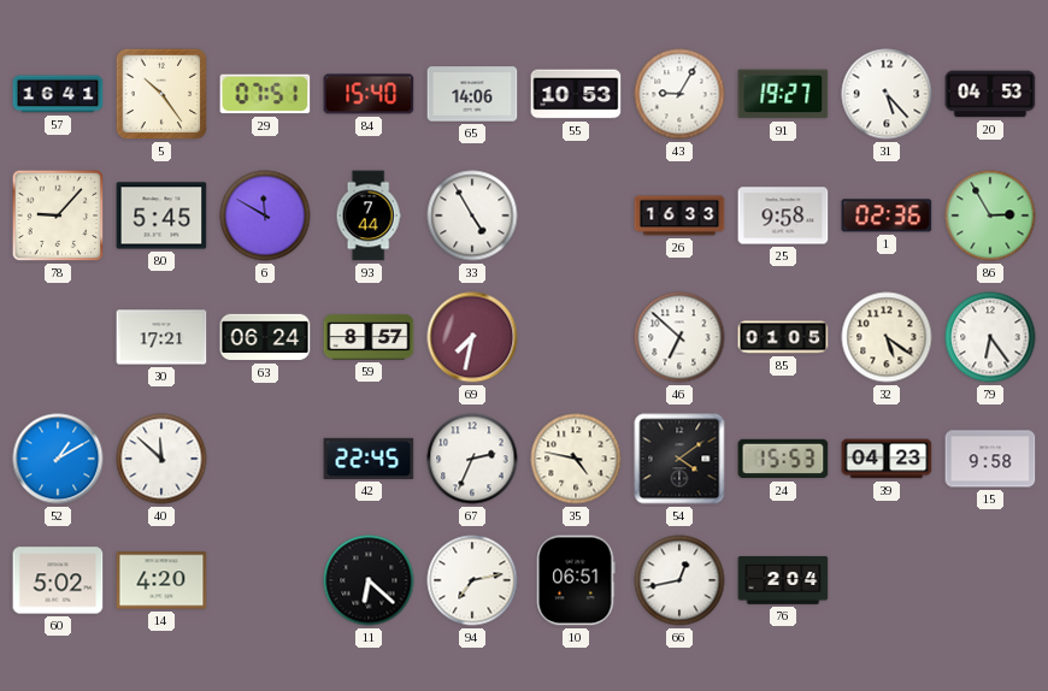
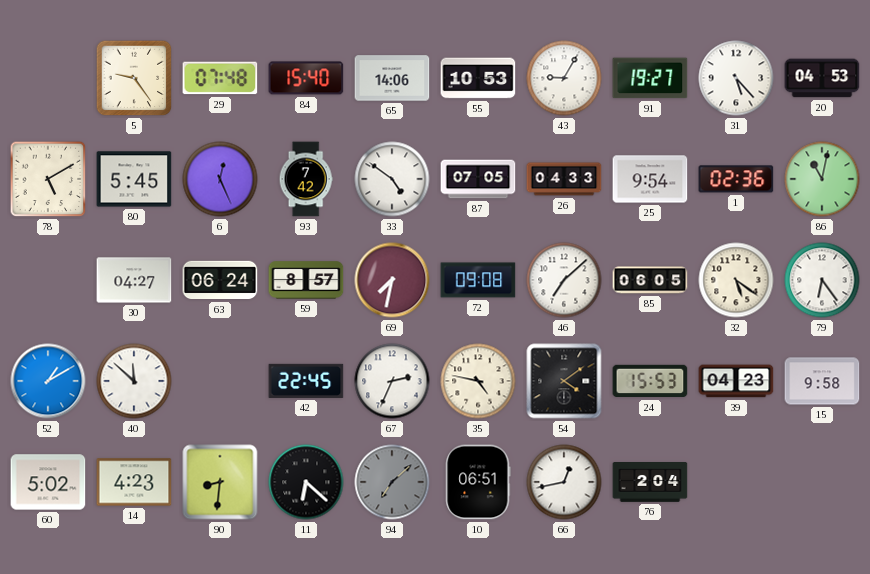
57: 16:41 -> none
5: 10:24 -> 9:24
29: 07:51 -> 07:48
78: 9:07 -> 5:10
6: 11:50 -> 12:26
93: 7:44 -> 7:42
33: 4:55 -> 4:51
87: none -> 07:05
26: 16:33 -> 04:33
25: 9:58 -> 9:54
86: 2:55 -> 11:02
30: 17:21 -> 04:27
72: none -> 09:08
46: 6:52 -> 7:08
85: 01:05 -> 06:05
14: 4:20 -> 4:23
90: none -> 8:31
94: 7:13 -> 7:08
94 dial: white -> grey
